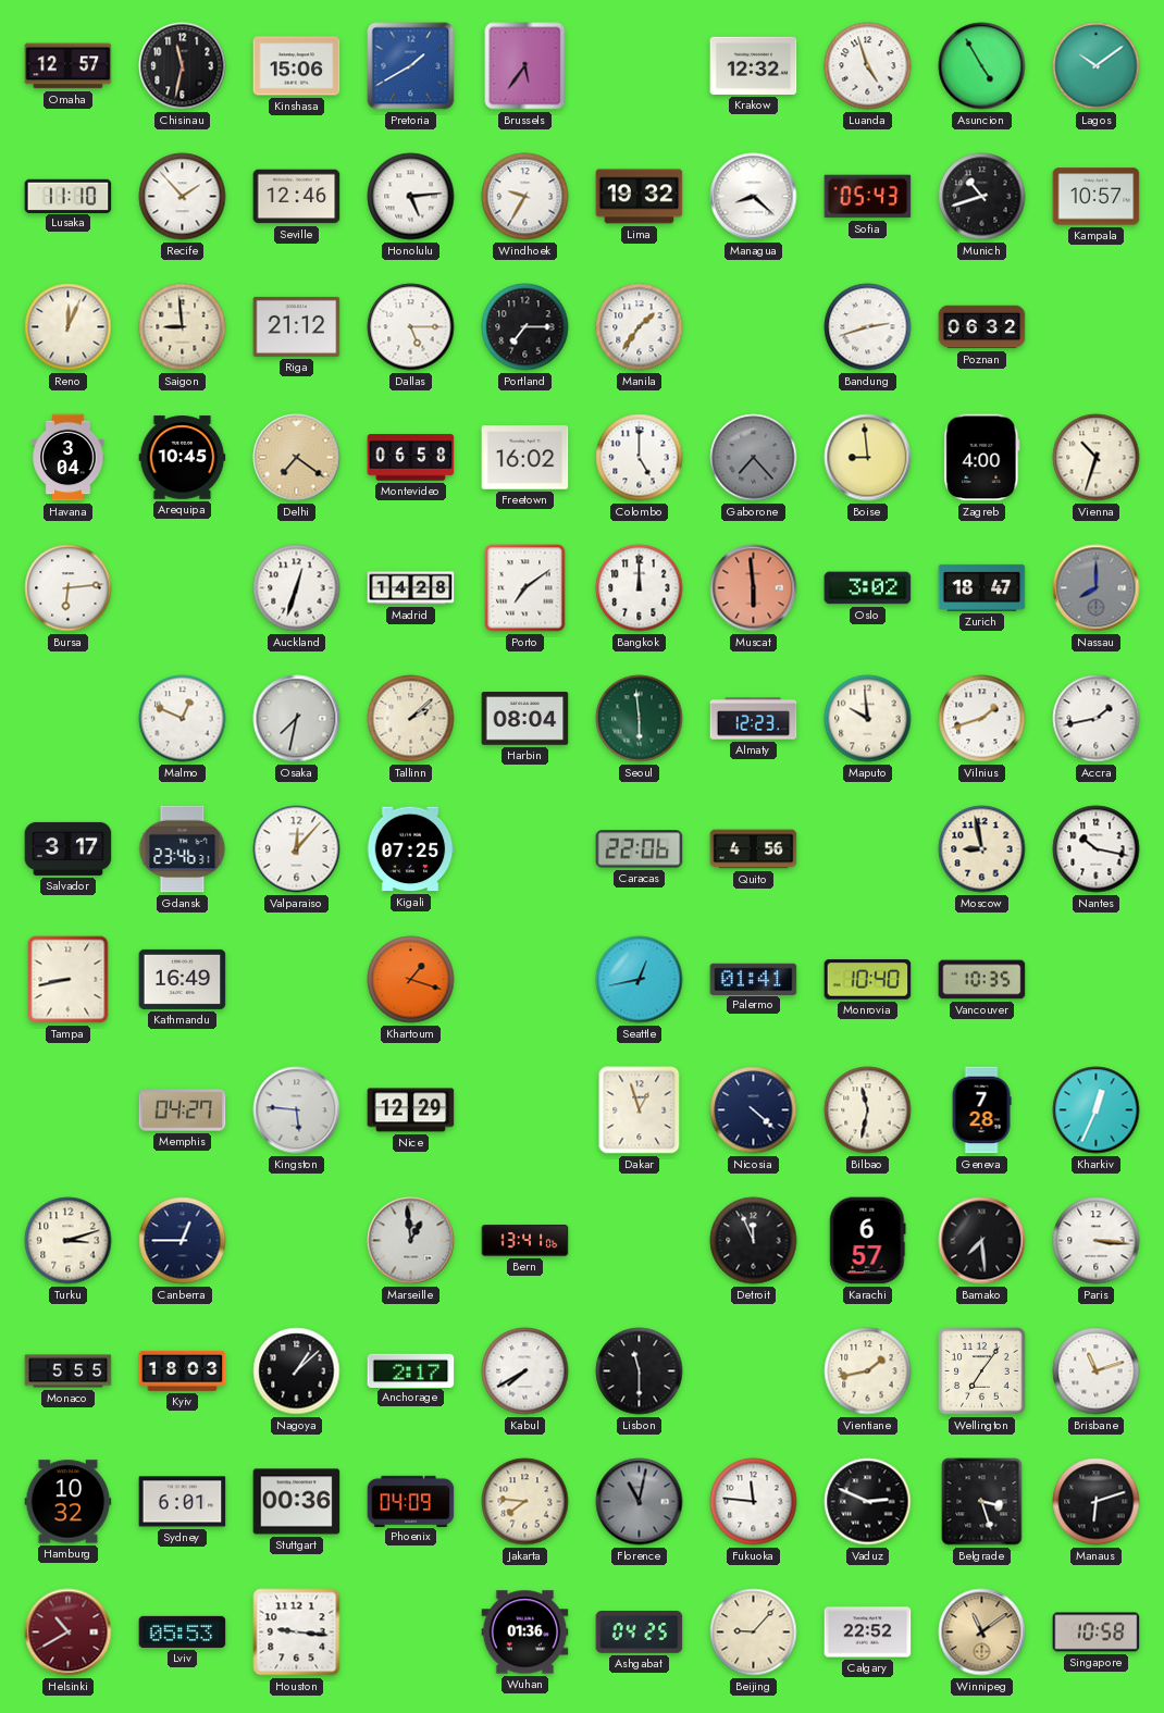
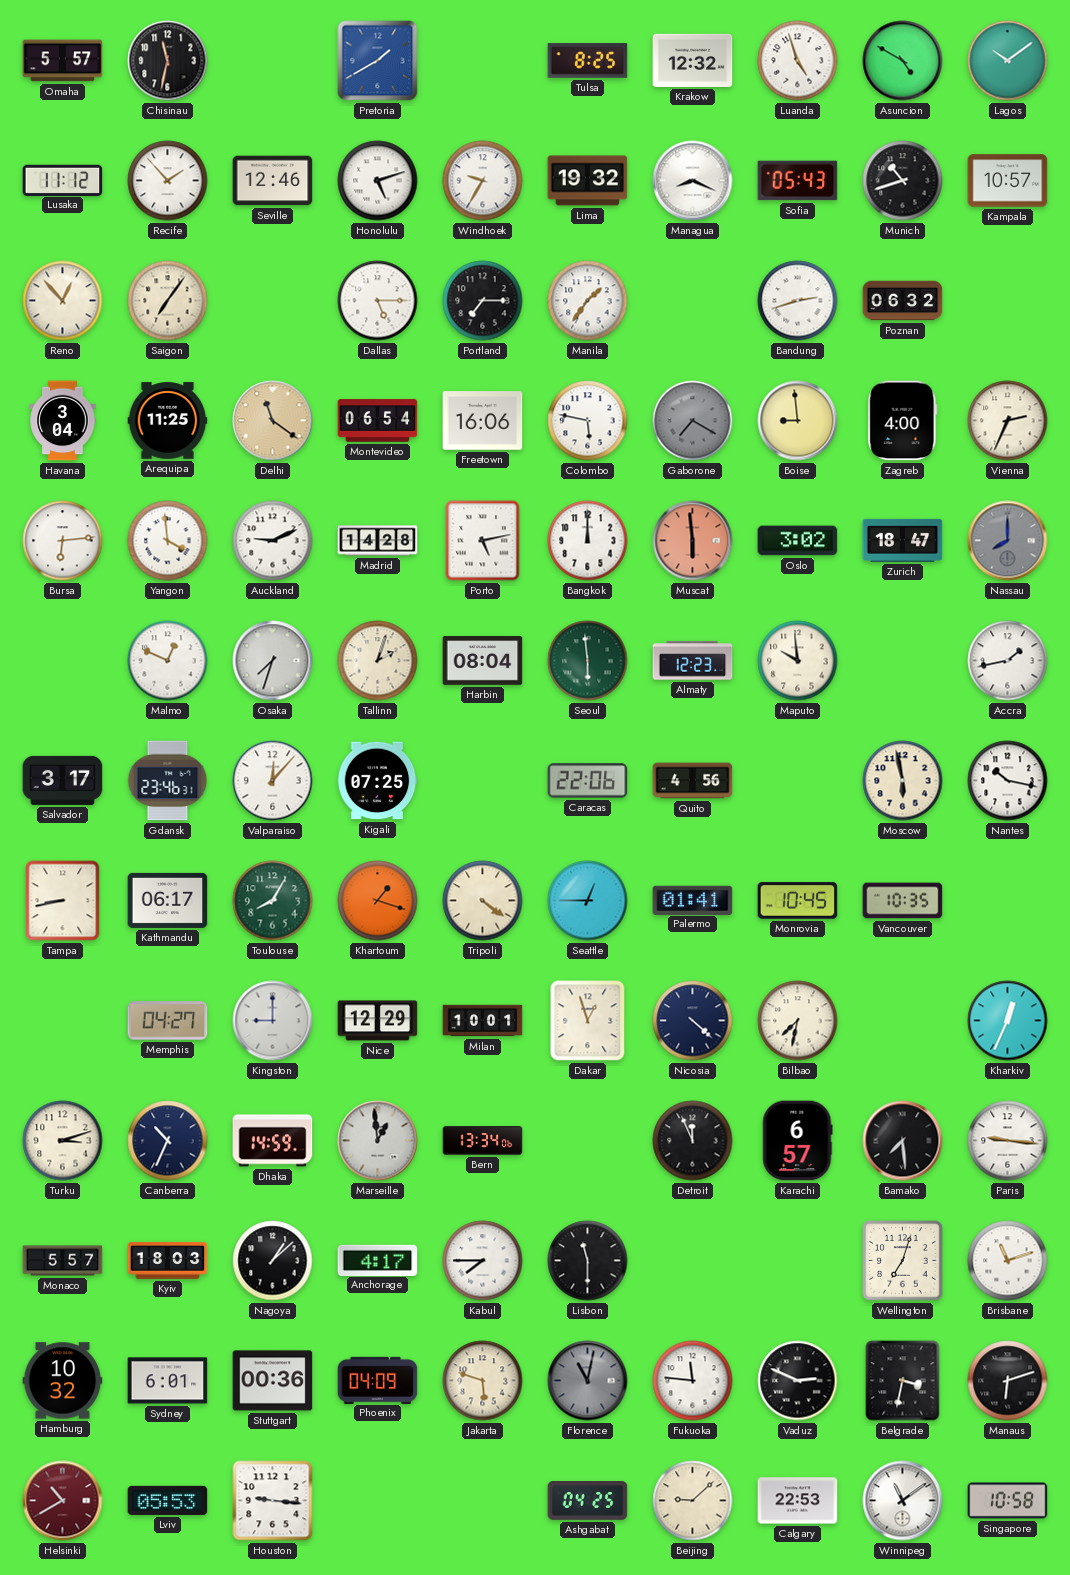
Omaha: 12:57 -> 5:57
Kinshasa: 15:06 -> none
Brussels: 5:36 -> none
Tulsa: none -> 8:25
Asuncion: 4:55 -> 4:50
Lusaka: 11:10 -> 11:12
Honolulu: 5:14 -> 5:12
Managua: 8:22 -> 8:19
Reno: 12:04 -> 12:53
Saigon: 8:59 -> 7:06
Riga: 21:12 -> none
Arequipa: 10:45 -> 11:25
Delhi: 7:21 -> 11:21
Montevideo: 06:58 -> 06:54
Freetown: 16:02 -> 16:06
Colombo: 5:00 -> 5:47
Gaborone: 7:23 -> 7:20
Vienna: 10:33 -> 2:34
Yangon: none -> 3:59
Auckland: 12:33 -> 9:11
Porto: 7:09 -> 5:13
Osaka: 7:32 -> 7:33
Tallinn: 2:08 -> 2:03
Vilnius: 1:42 -> none
Moscow: 8:58 -> 5:58
Kathmandu: 16:49 -> 06:17
Toulouse: none -> 8:05
Tripoli: none -> 4:21
Seattle: 12:43 -> 12:45
Monrovia: 10:40 -> 10:45
Kingston: 5:46 -> 9:00
Milan: none -> 10:01
Bilbao: 11:32 -> 7:32
Geneva: 7:28 -> none
Canberra: 12:45 -> 10:34
Dhaka: none -> 14:59
Bern: 13:41 -> 13:34
Paris: 3:16 -> 9:16
Monaco: 5:55 -> 5:57
Anchorage: 2:17 -> 4:17
Kabul: 7:40 -> 7:45
Vientiane: 1:43 -> none
Wellington: 7:06 -> 7:03
Jakarta: 7:46 -> 5:48
Belgrade: 3:27 -> 3:32
Wuhan: 01:36 -> none
Beijing: 9:07 -> 9:08
Calgary: 22:52 -> 22:53
Winnipeg dial: champagne -> white
